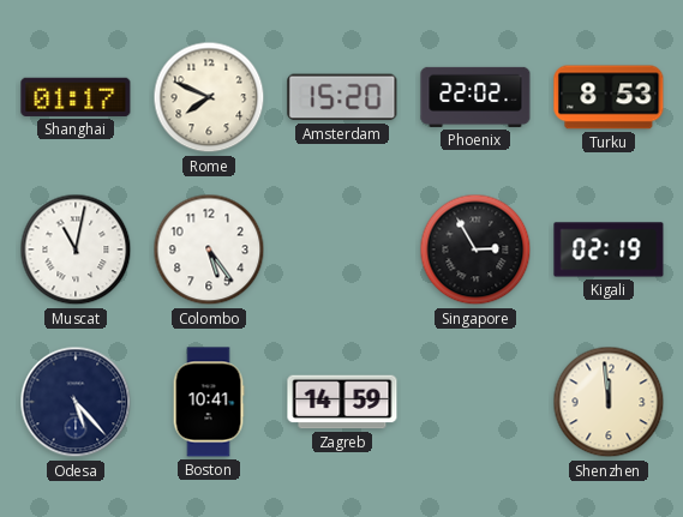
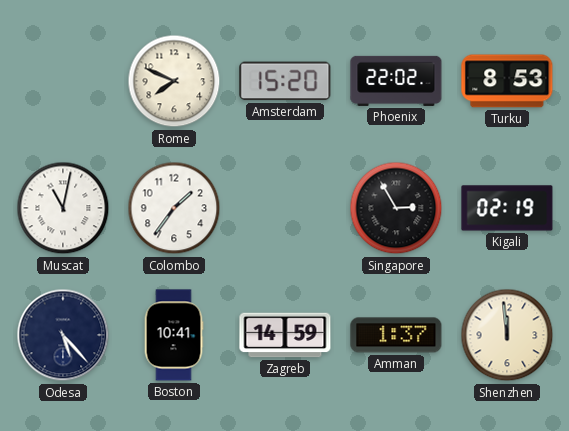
Shanghai: 01:17 -> none
Colombo: 5:24 -> 1:36
Amman: none -> 1:37
